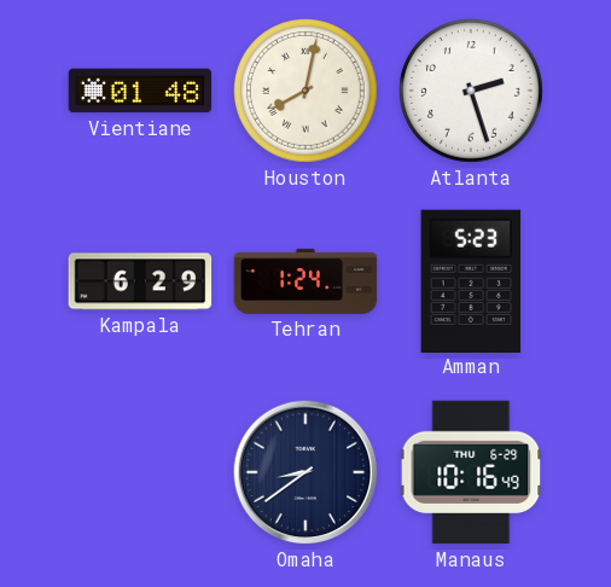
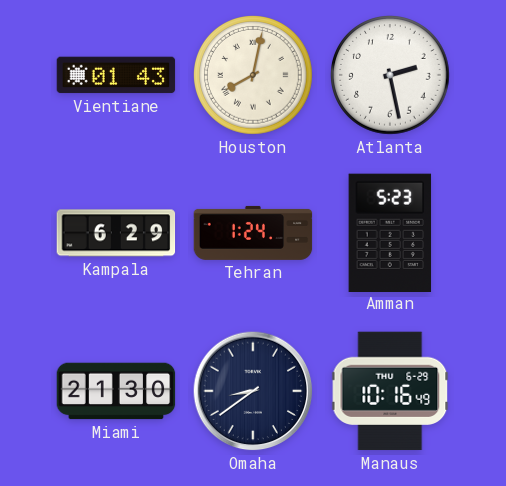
Vientiane: 01:48 -> 01:43
Atlanta: 2:27 -> 2:28
Miami: none -> 21:30
